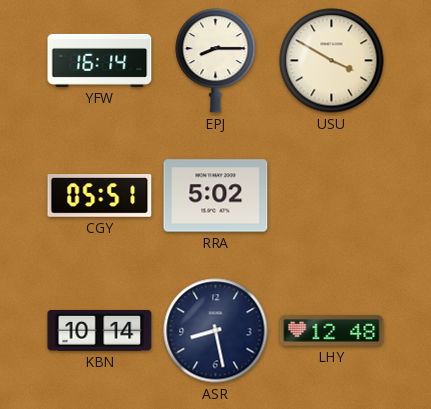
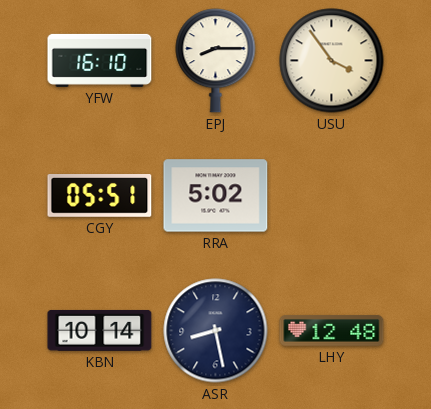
YFW: 16:14 -> 16:10
USU: 3:50 -> 3:54
